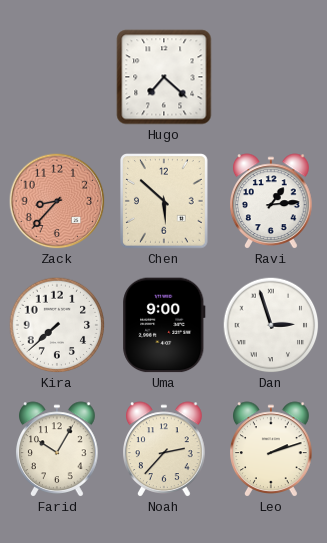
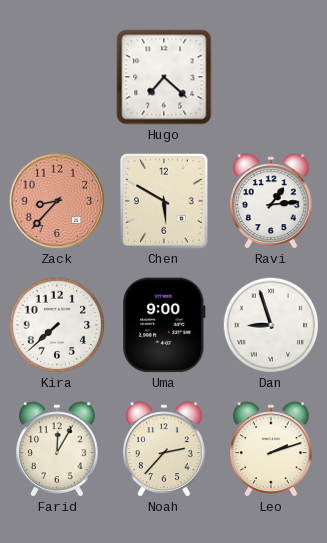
Chen: 5:52 -> 5:50
Dan: 2:57 -> 8:57
Farid: 10:05 -> 12:05
